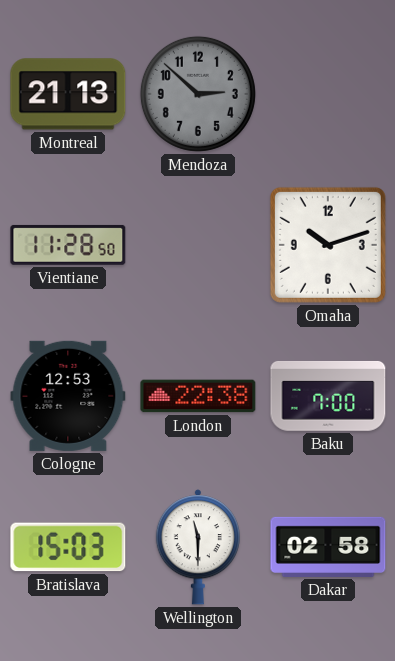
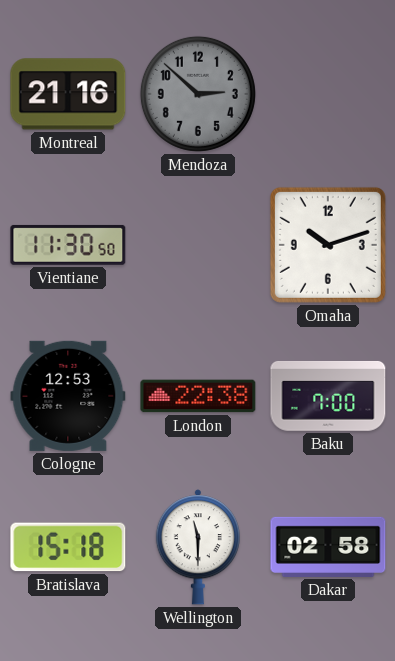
Montreal: 21:13 -> 21:16
Vientiane: 11:28 -> 11:30
Bratislava: 15:03 -> 15:18
